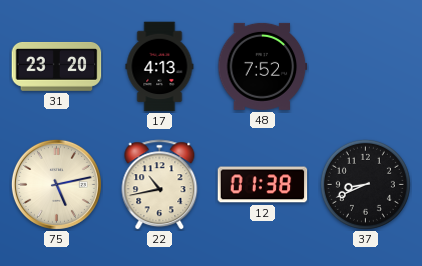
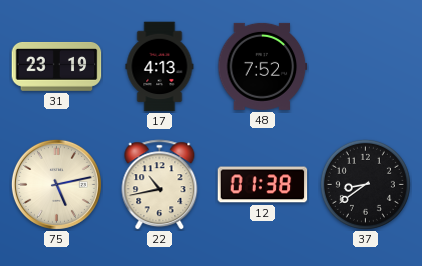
31: 23:20 -> 23:19
37: 8:41 -> 8:39
